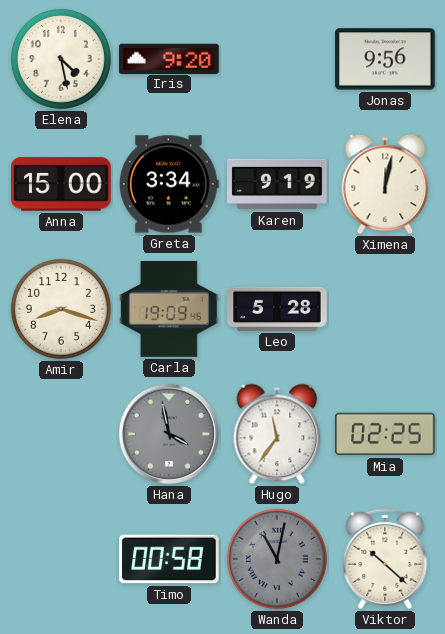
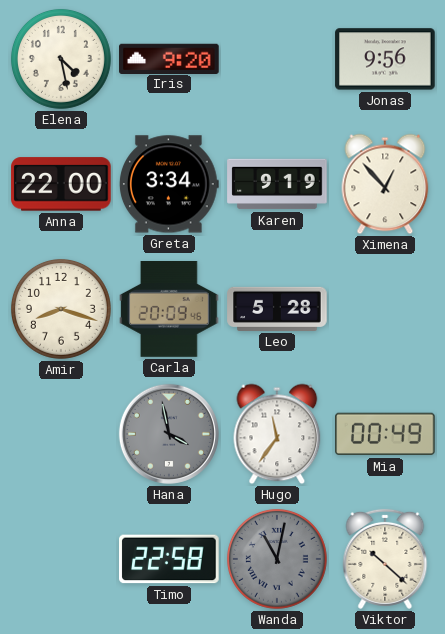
Anna: 15:00 -> 22:00
Ximena: 12:02 -> 12:53
Carla: 19:09 -> 20:09
Mia: 02:25 -> 00:49
Timo: 00:58 -> 22:58
